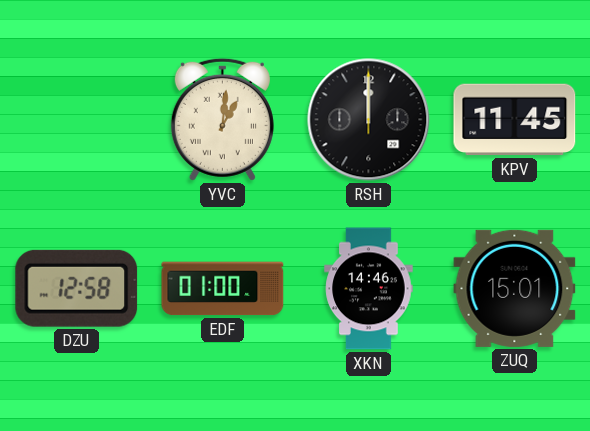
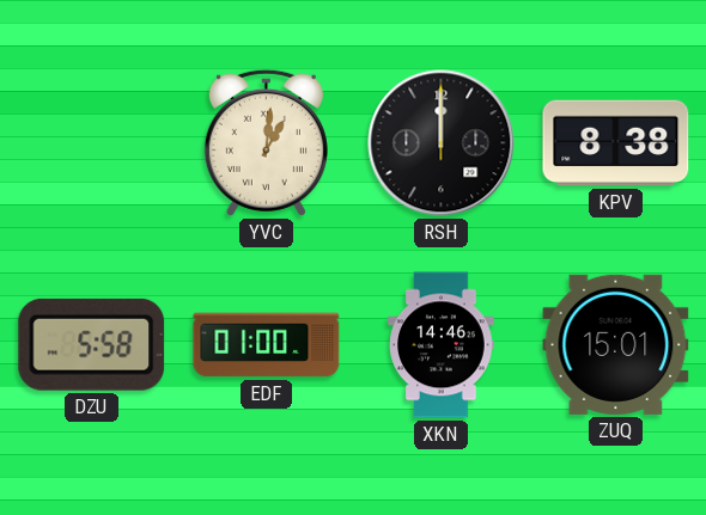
KPV: 11:45 -> 8:38
DZU: 12:58 -> 5:58
